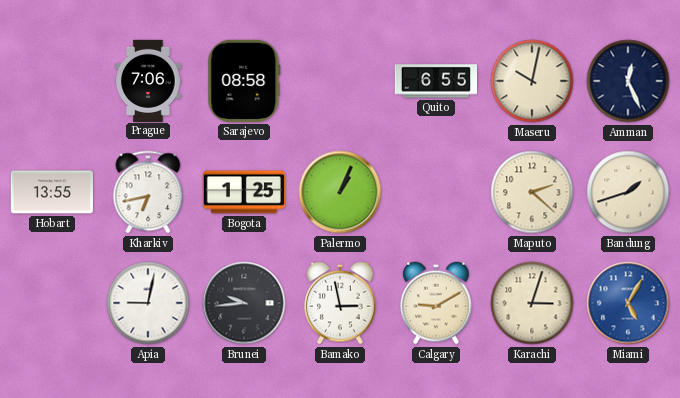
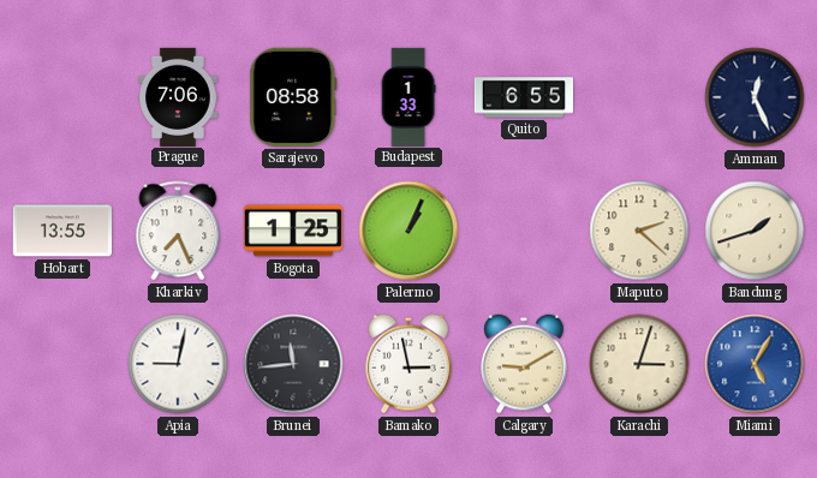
Budapest: none -> 1:33
Maseru: 10:02 -> none
Kharkiv: 6:43 -> 7:26
Brunei: 9:44 -> 11:44
